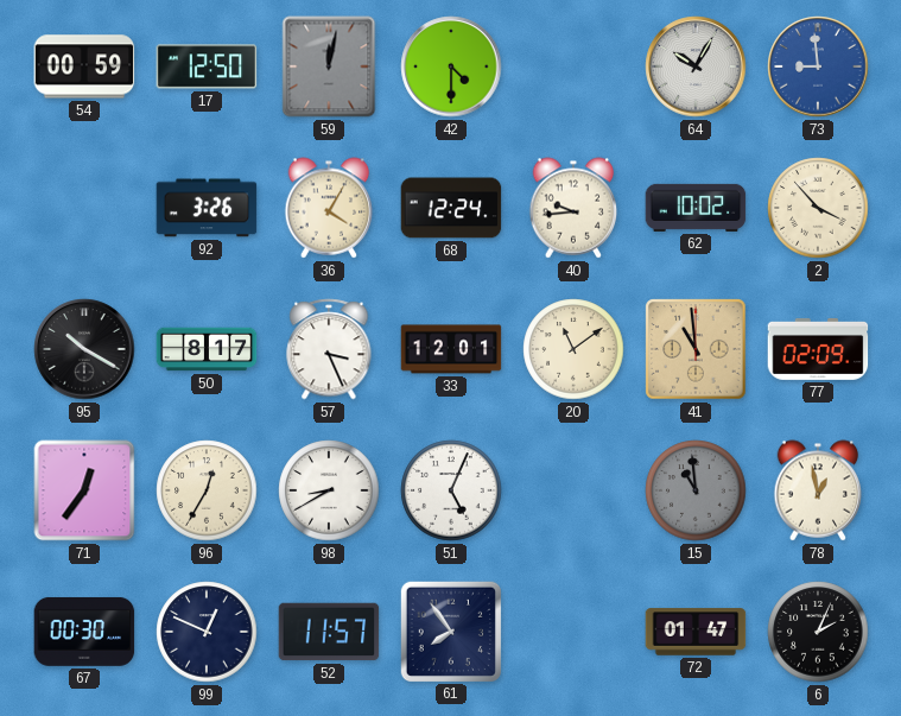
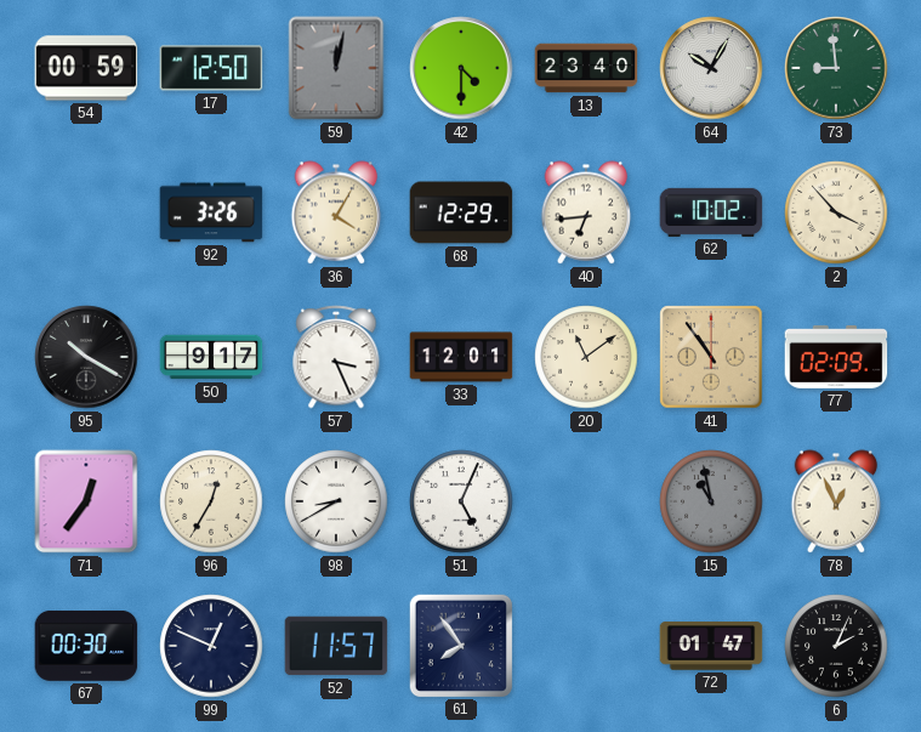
13: none -> 23:40
73 dial: blue -> green
68: 12:24 -> 12:29
40: 9:44 -> 6:44
50: 8:17 -> 9:17
41: 10:59 -> 10:54
15: 10:59 -> 10:58
78: 12:58 -> 12:56
